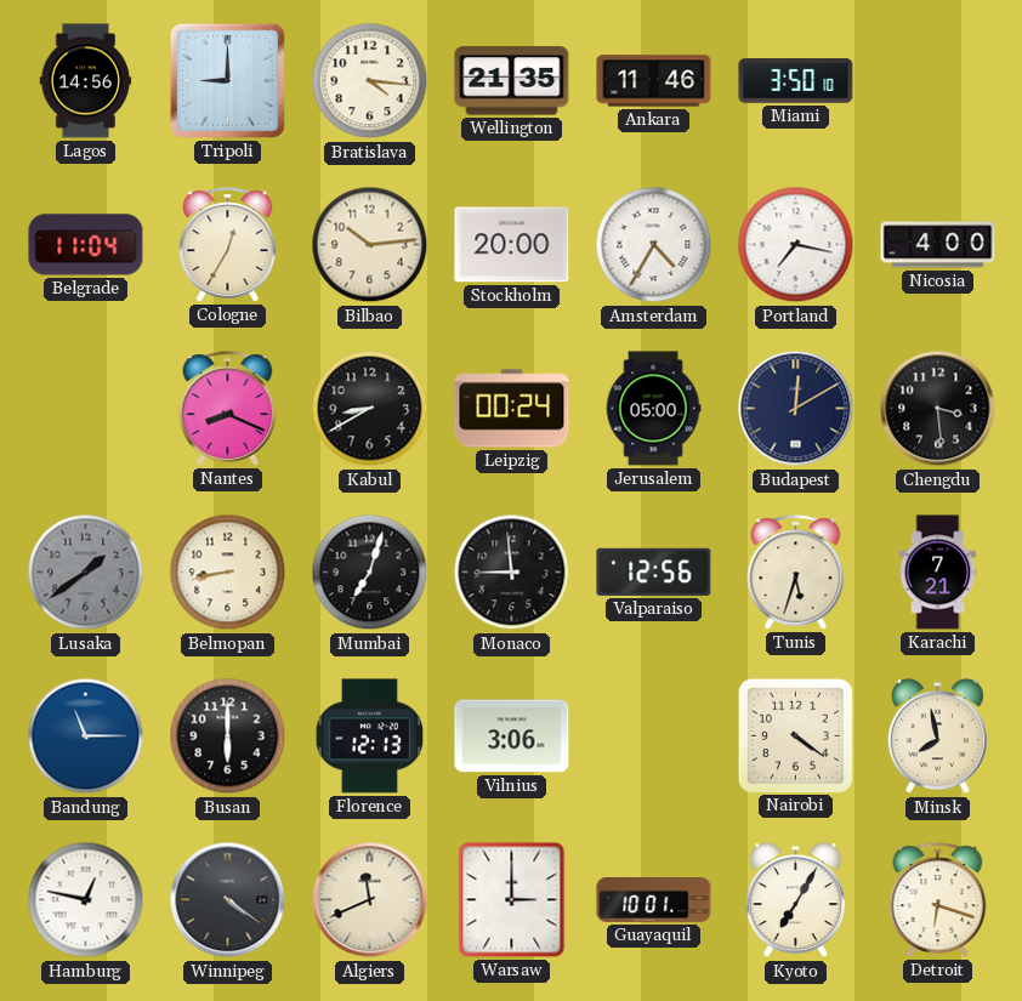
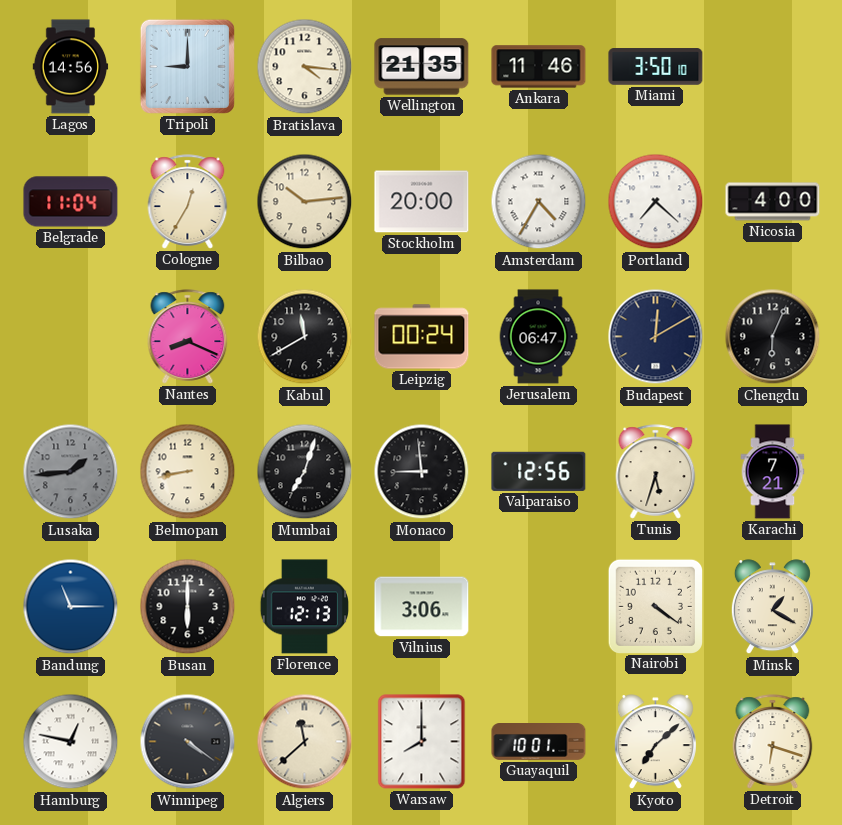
Portland: 7:17 -> 7:22
Kabul: 8:40 -> 11:40
Jerusalem: 05:00 -> 06:47
Chengdu: 3:29 -> 6:04
Lusaka: 1:39 -> 1:44
Minsk: 7:58 -> 1:20
Algiers: 11:41 -> 11:38
Warsaw: 3:00 -> 8:00
Kyoto: 7:05 -> 7:08
